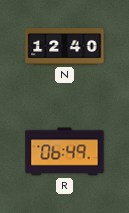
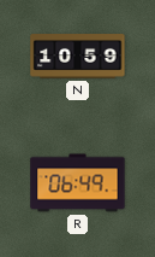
N: 12:40 -> 10:59
